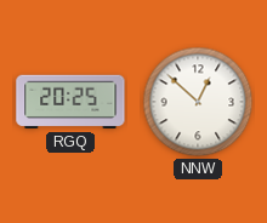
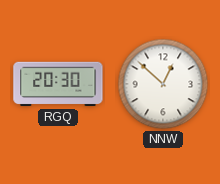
RGQ: 20:25 -> 20:30
